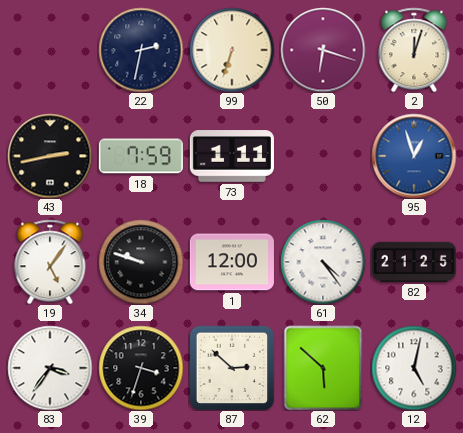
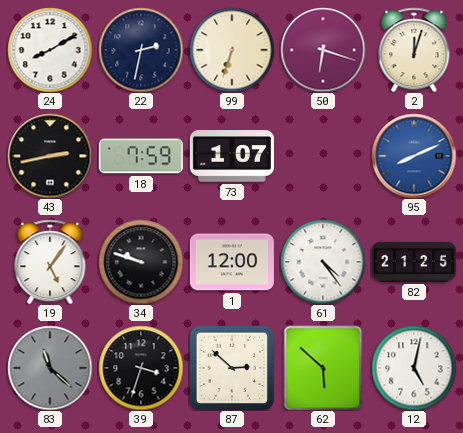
24: none -> 8:10
73: 1:11 -> 1:07
95: 12:57 -> 8:11
83: 3:36 -> 11:22
83 dial: white -> grey
